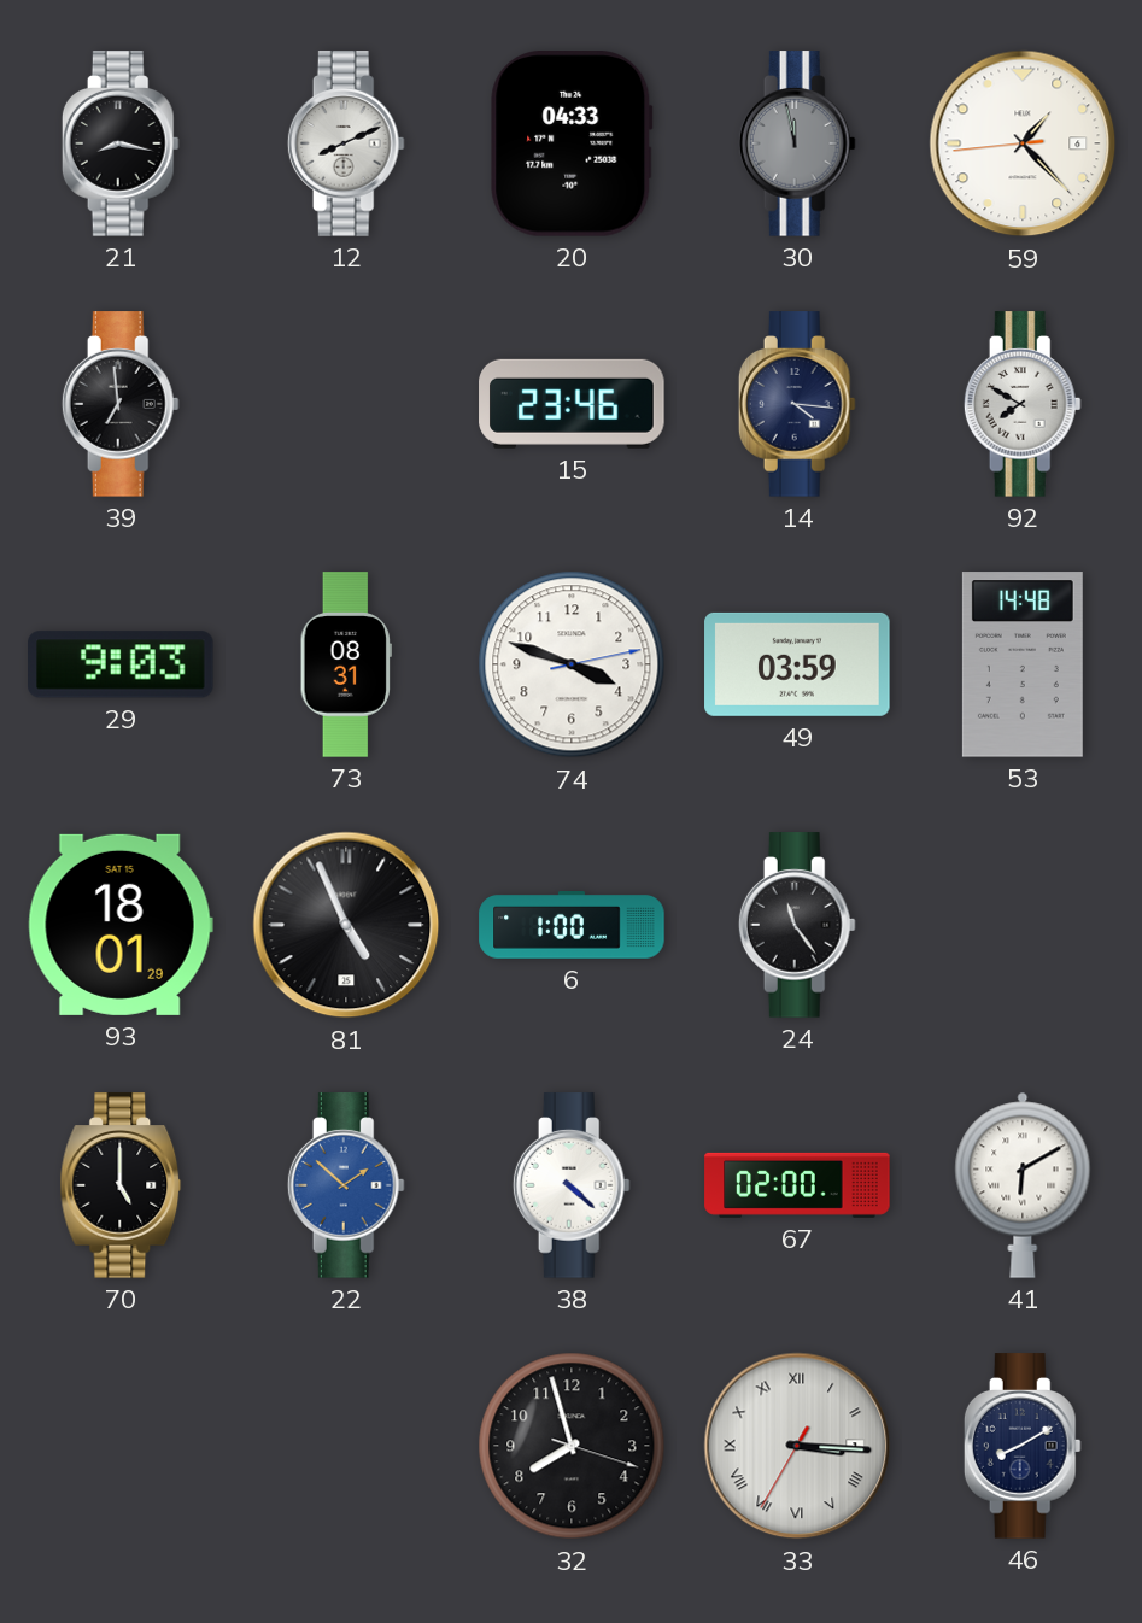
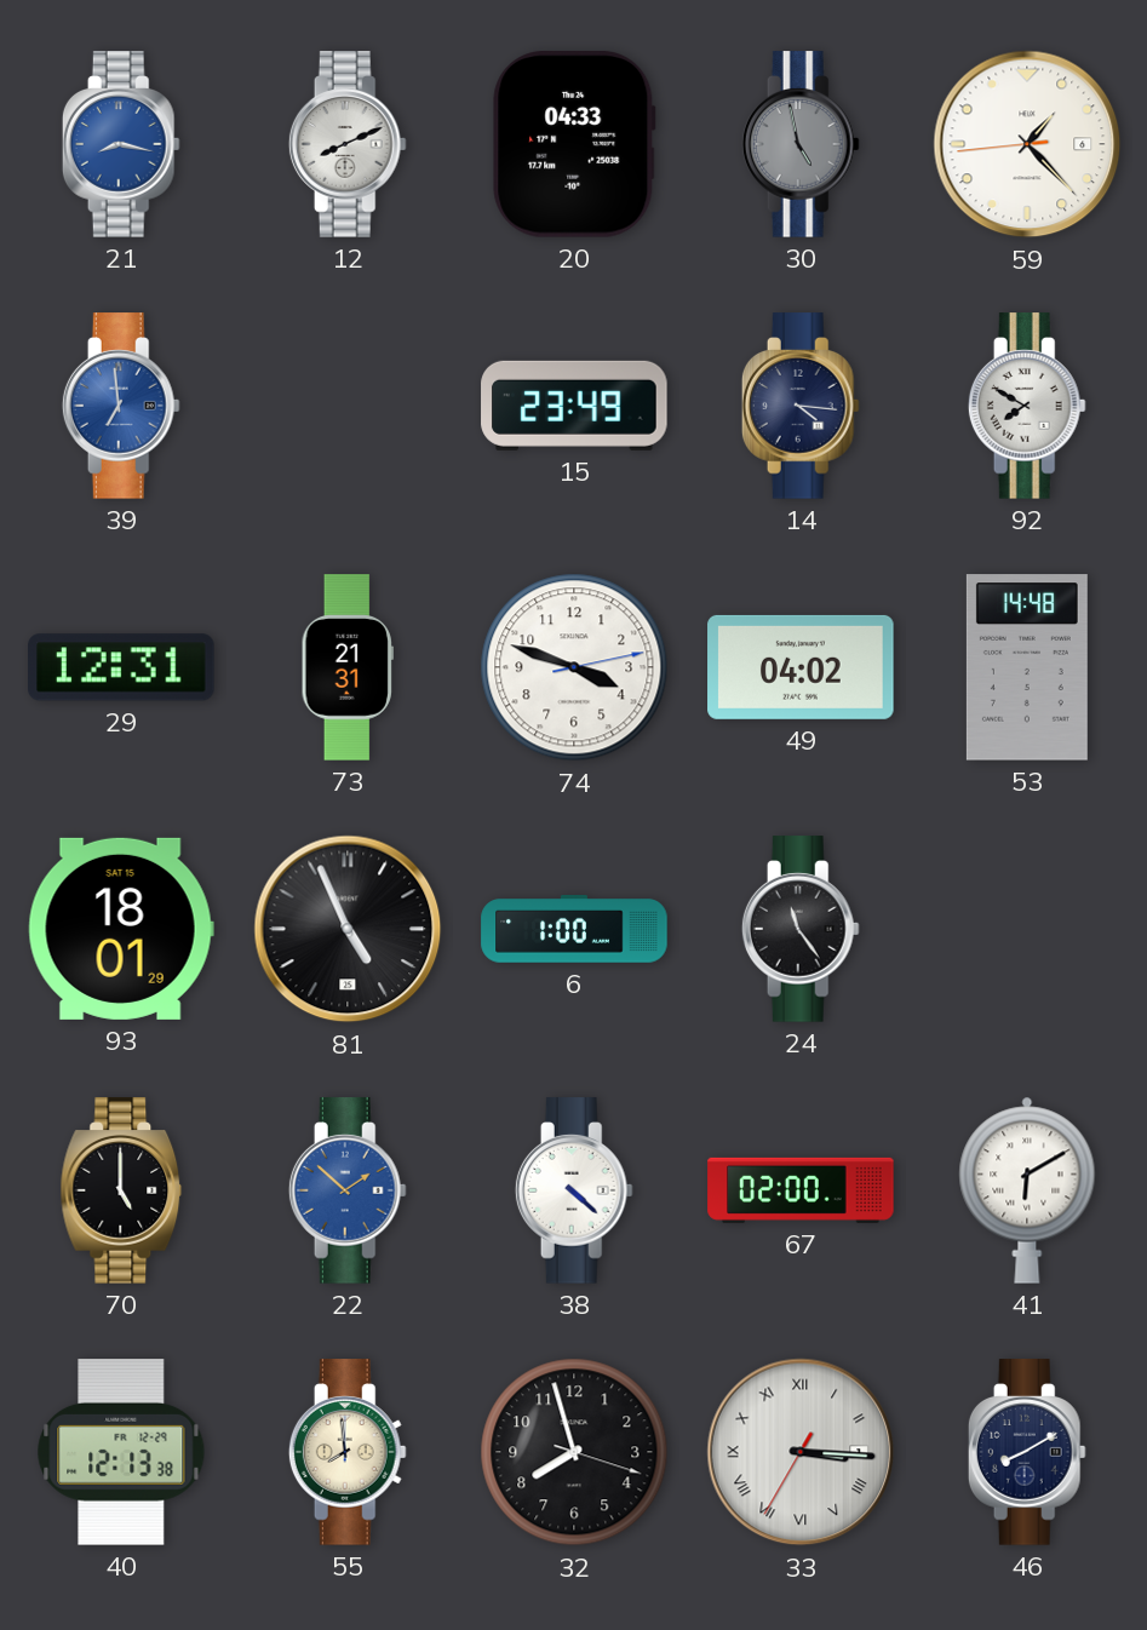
21 dial: black -> blue
30: 11:58 -> 4:58
39 dial: black -> blue
15: 23:46 -> 23:49
29: 9:03 -> 12:31
73: 08:31 -> 21:31
49: 03:59 -> 04:02
40: none -> 12:13
55: none -> 7:59
